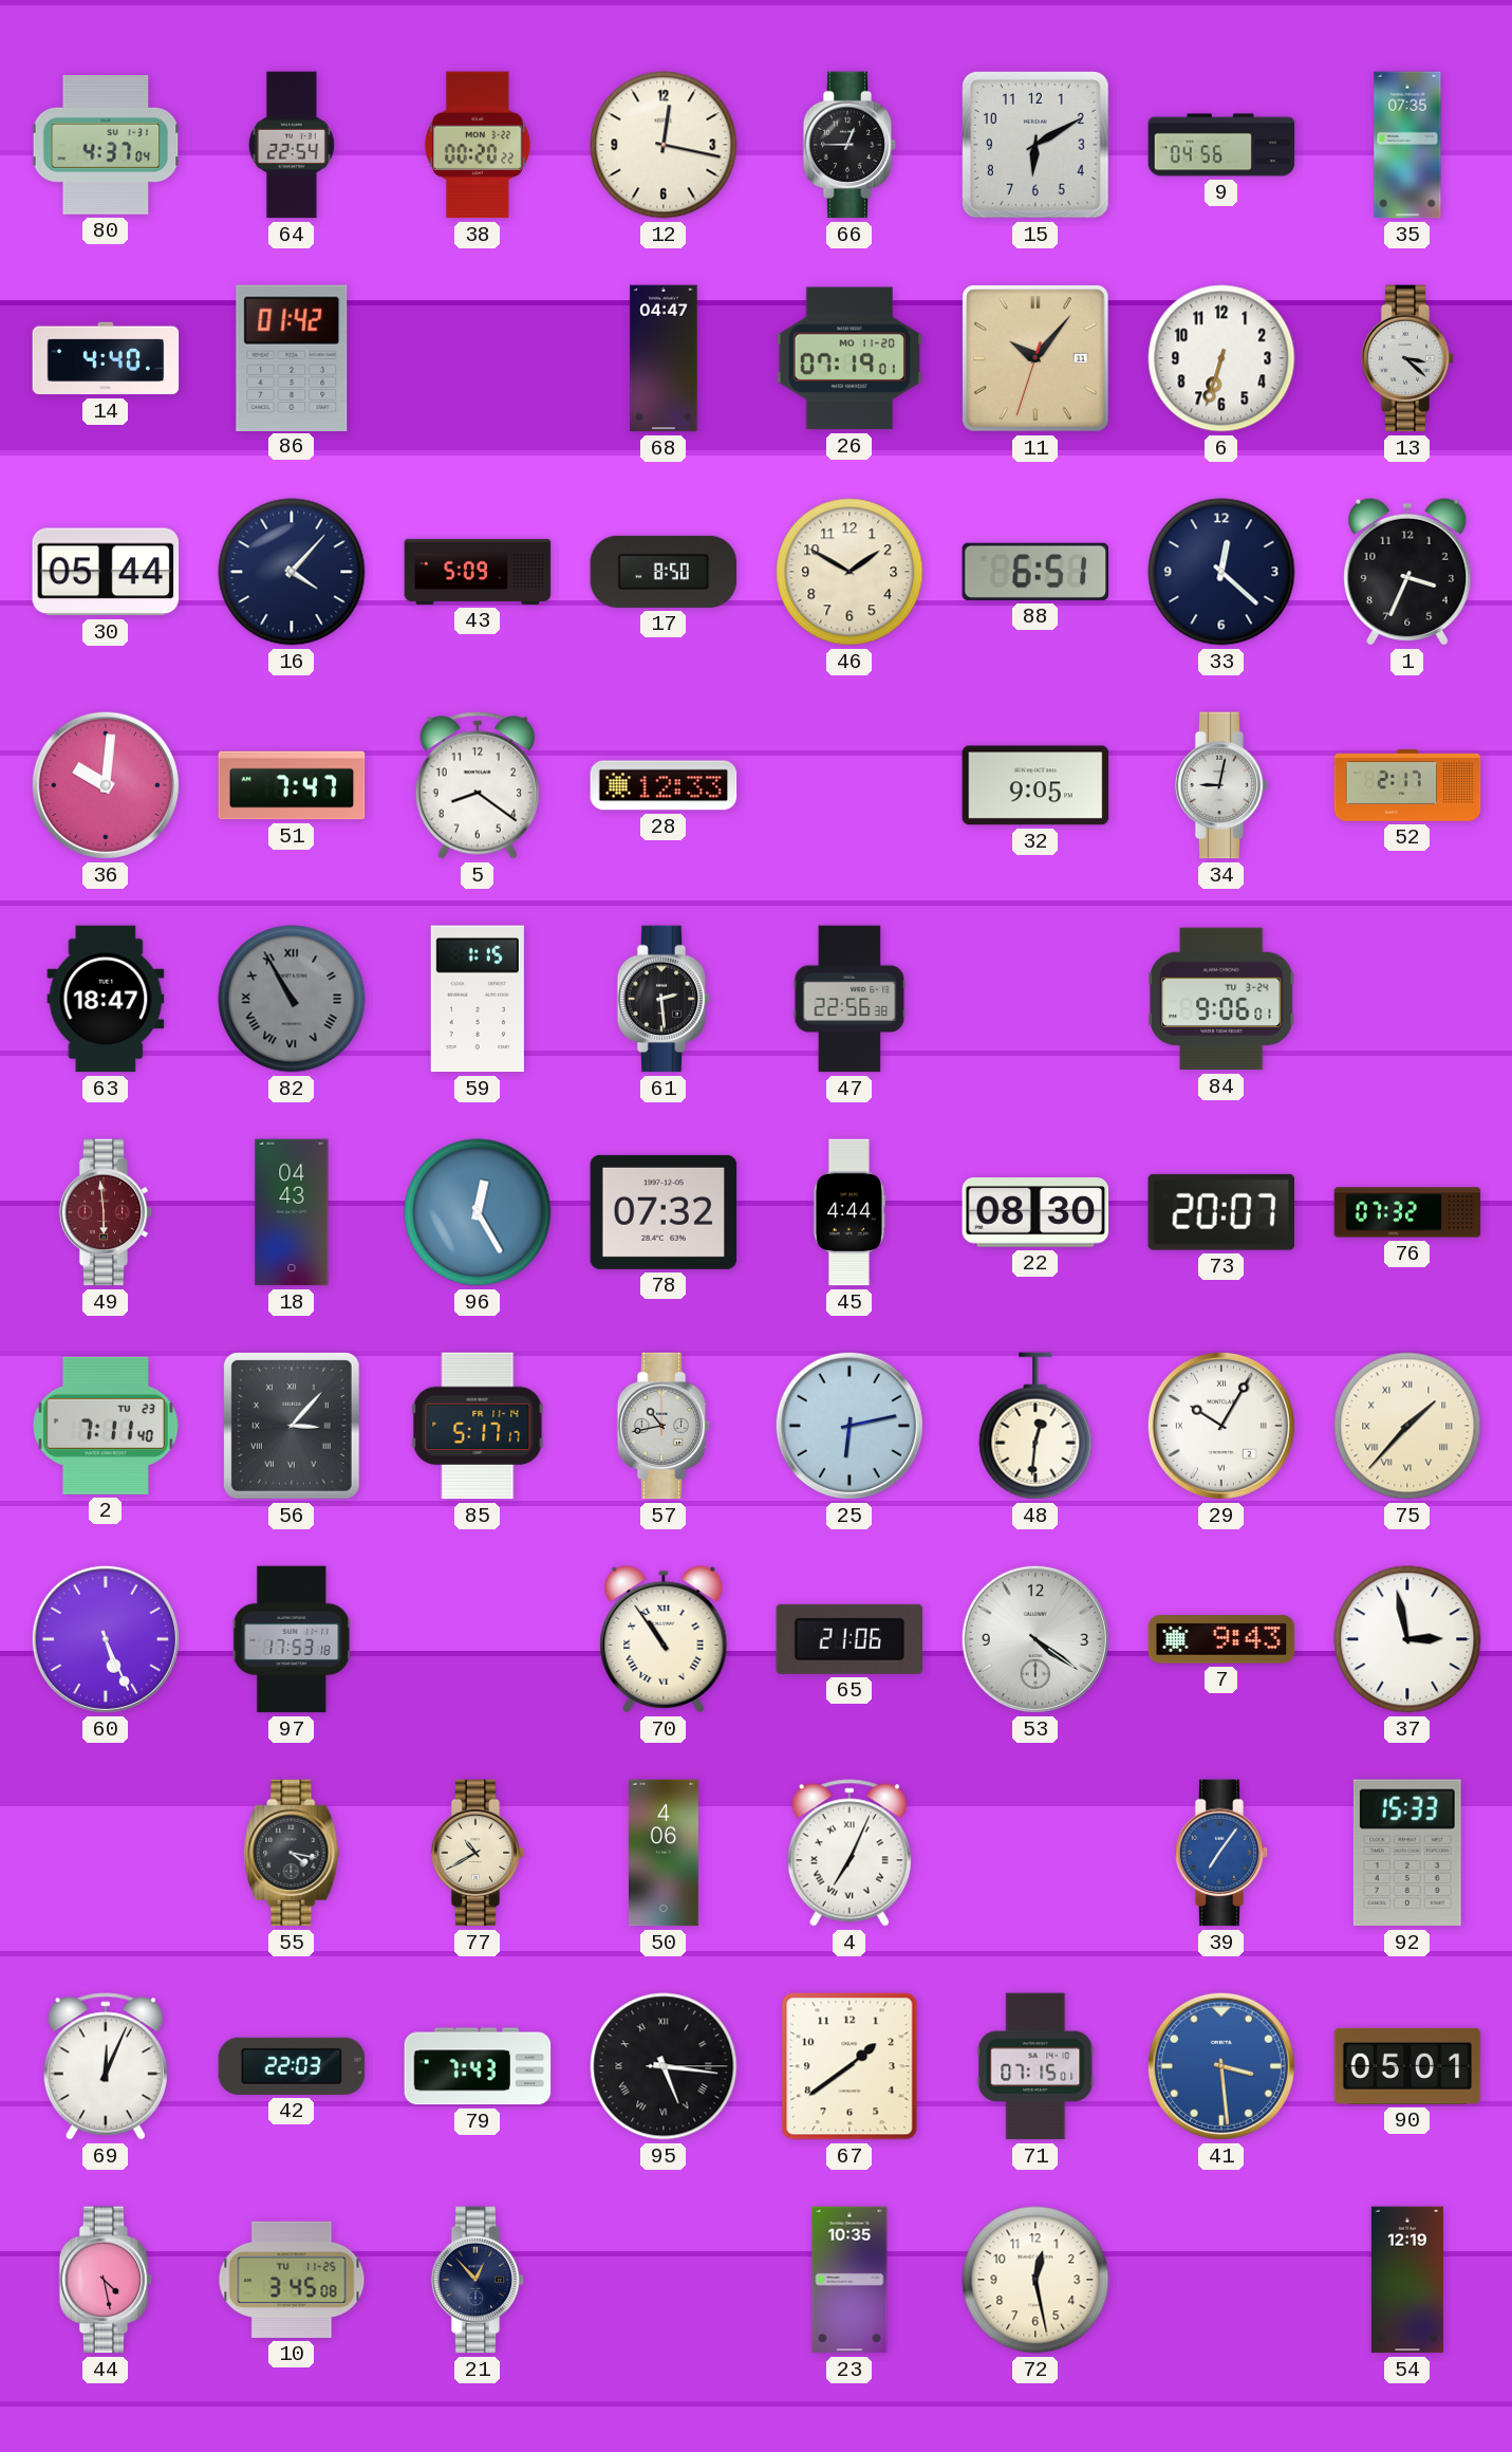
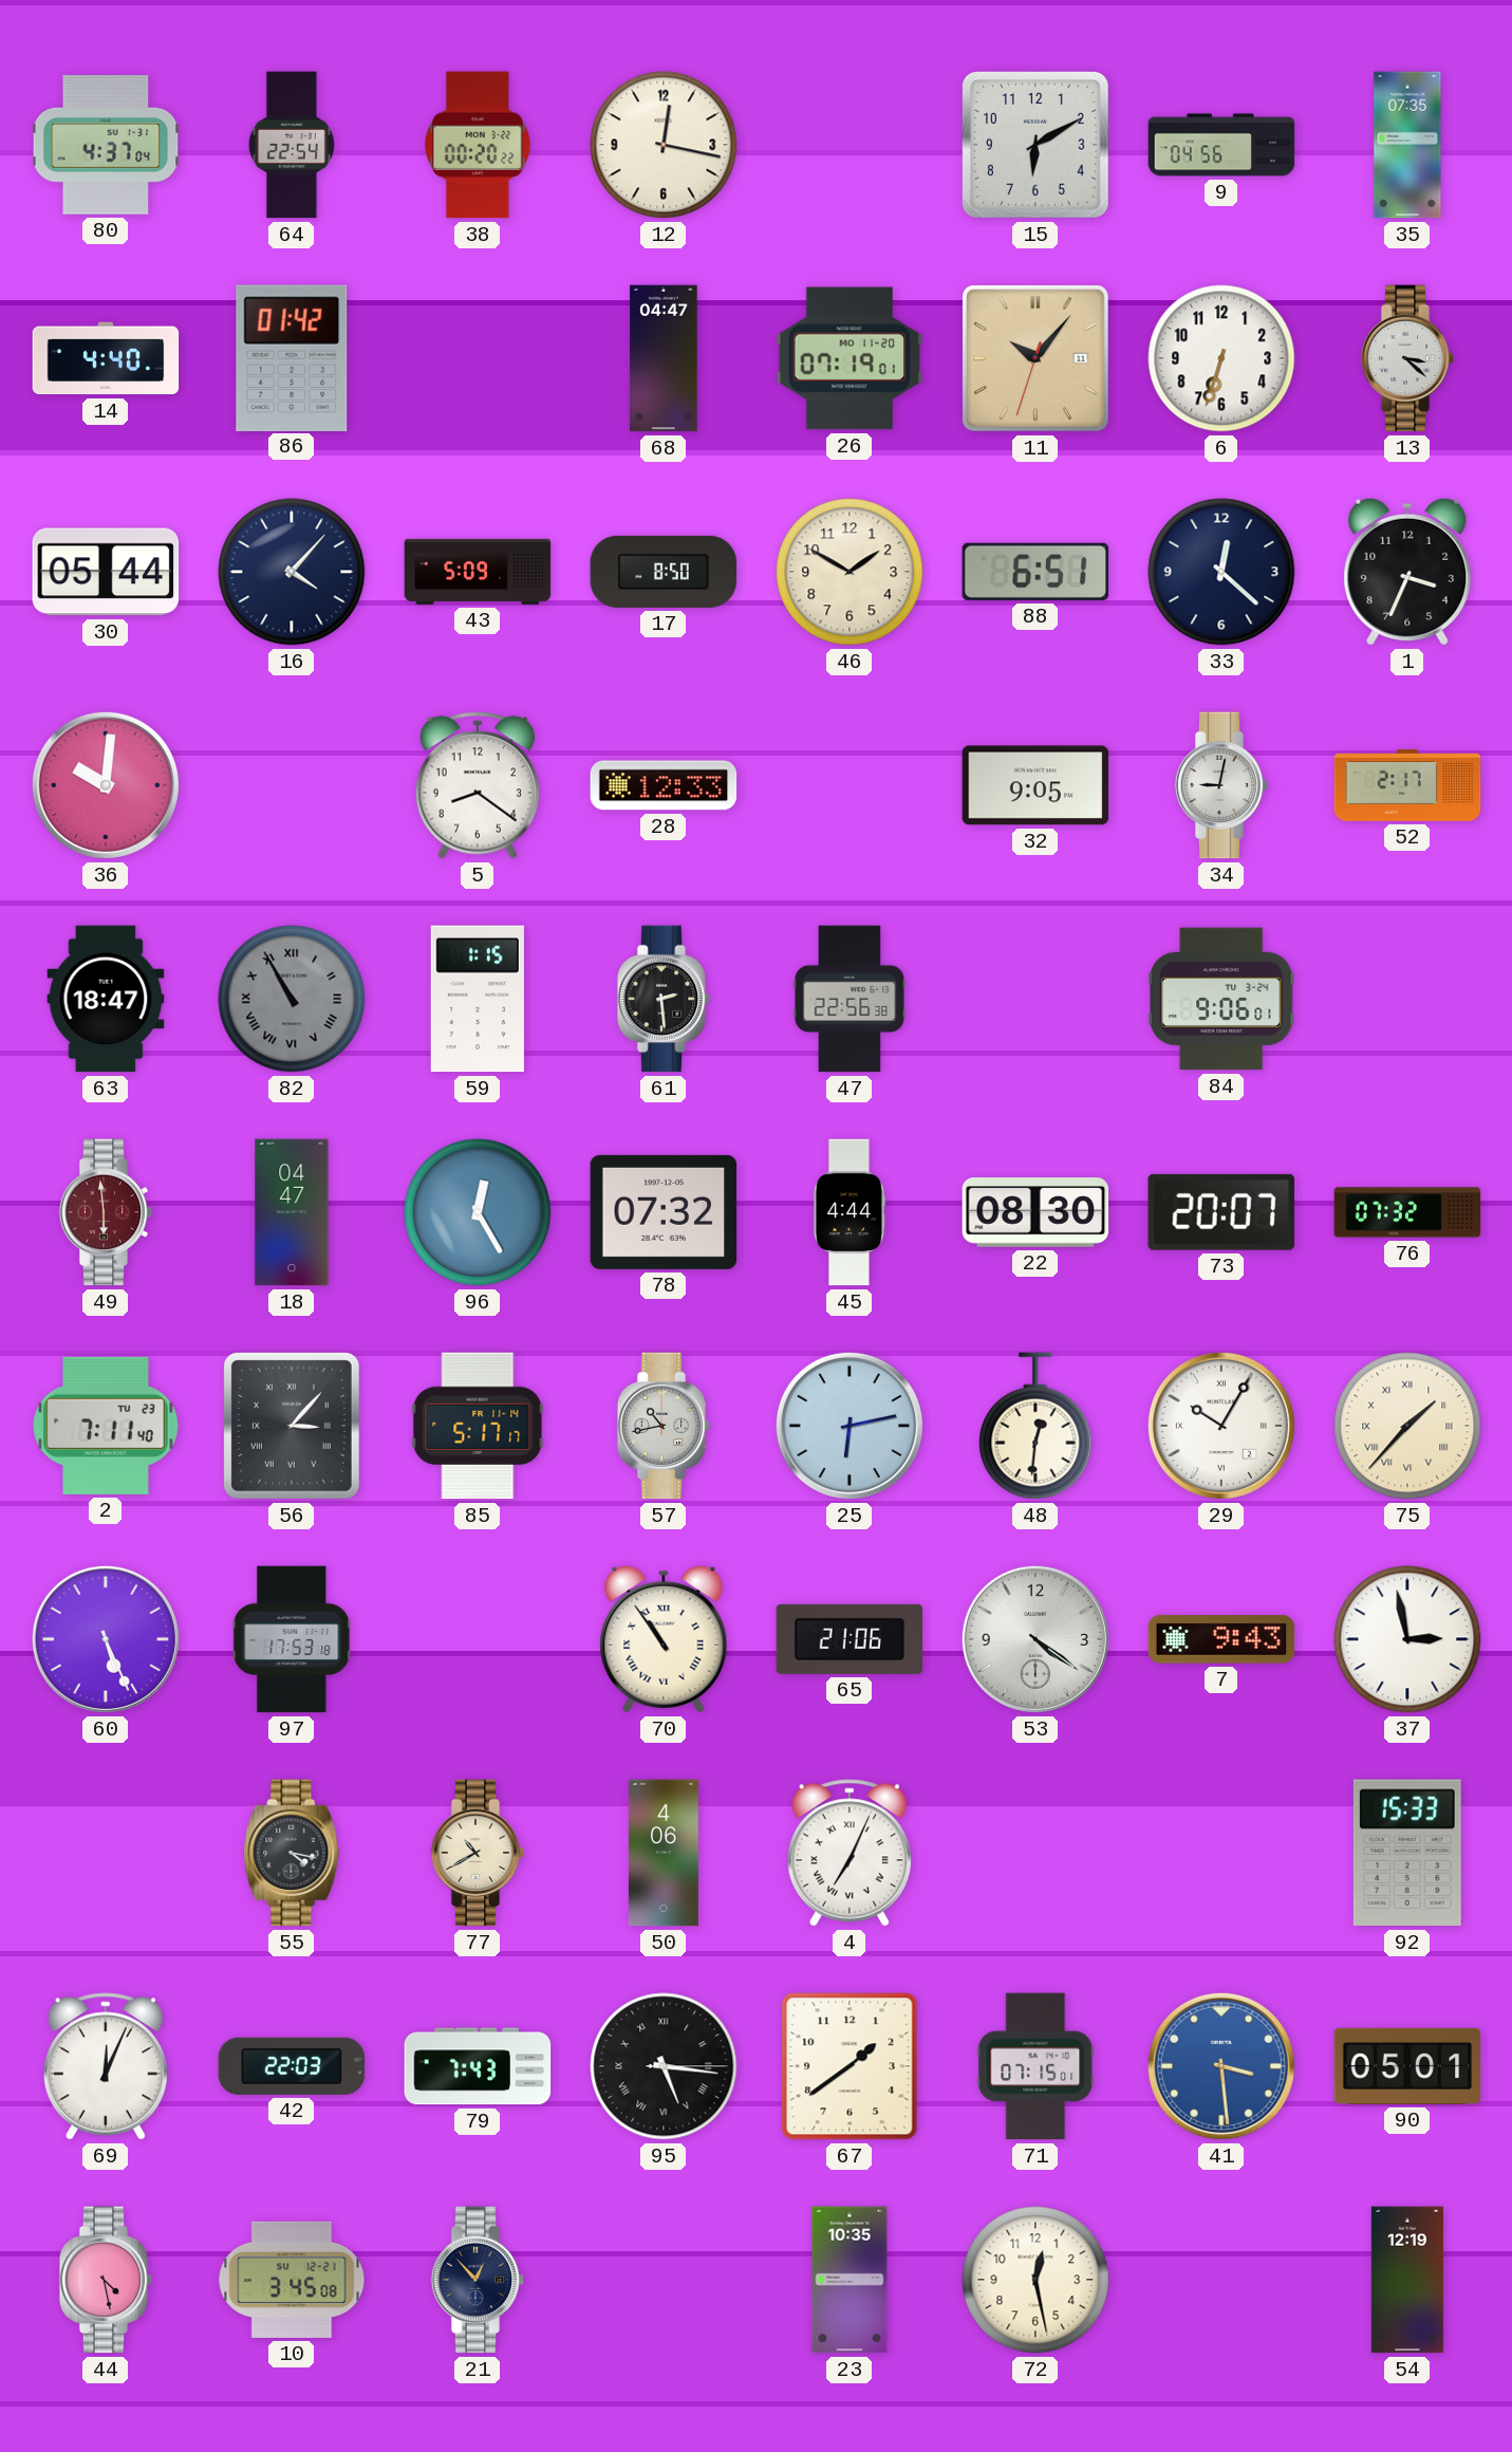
66: 12:45 -> none
51: 7:47 -> none
18: 04:43 -> 04:47
39: 7:06 -> none
10 date: TU 11-25 -> SU 12-21
